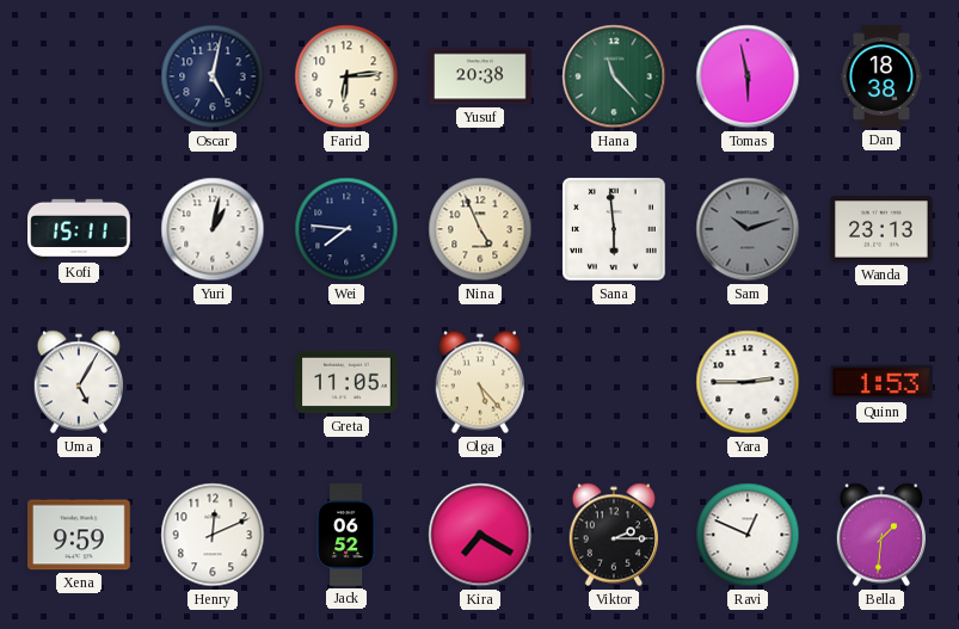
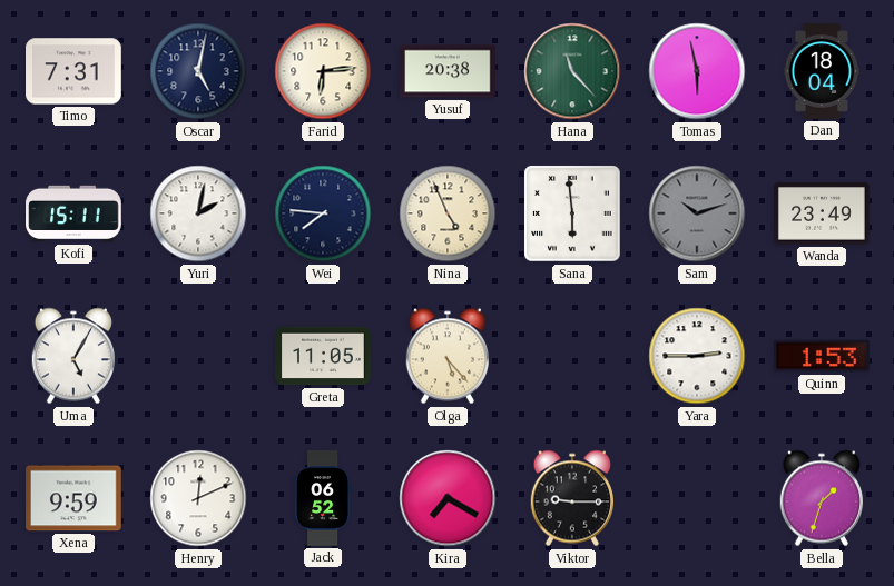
Timo: none -> 7:31
Dan: 18:38 -> 18:04
Yuri: 1:02 -> 2:02
Wanda: 23:13 -> 23:49
Viktor: 2:15 -> 9:15
Ravi: 12:49 -> none
Bella: 1:31 -> 1:33
